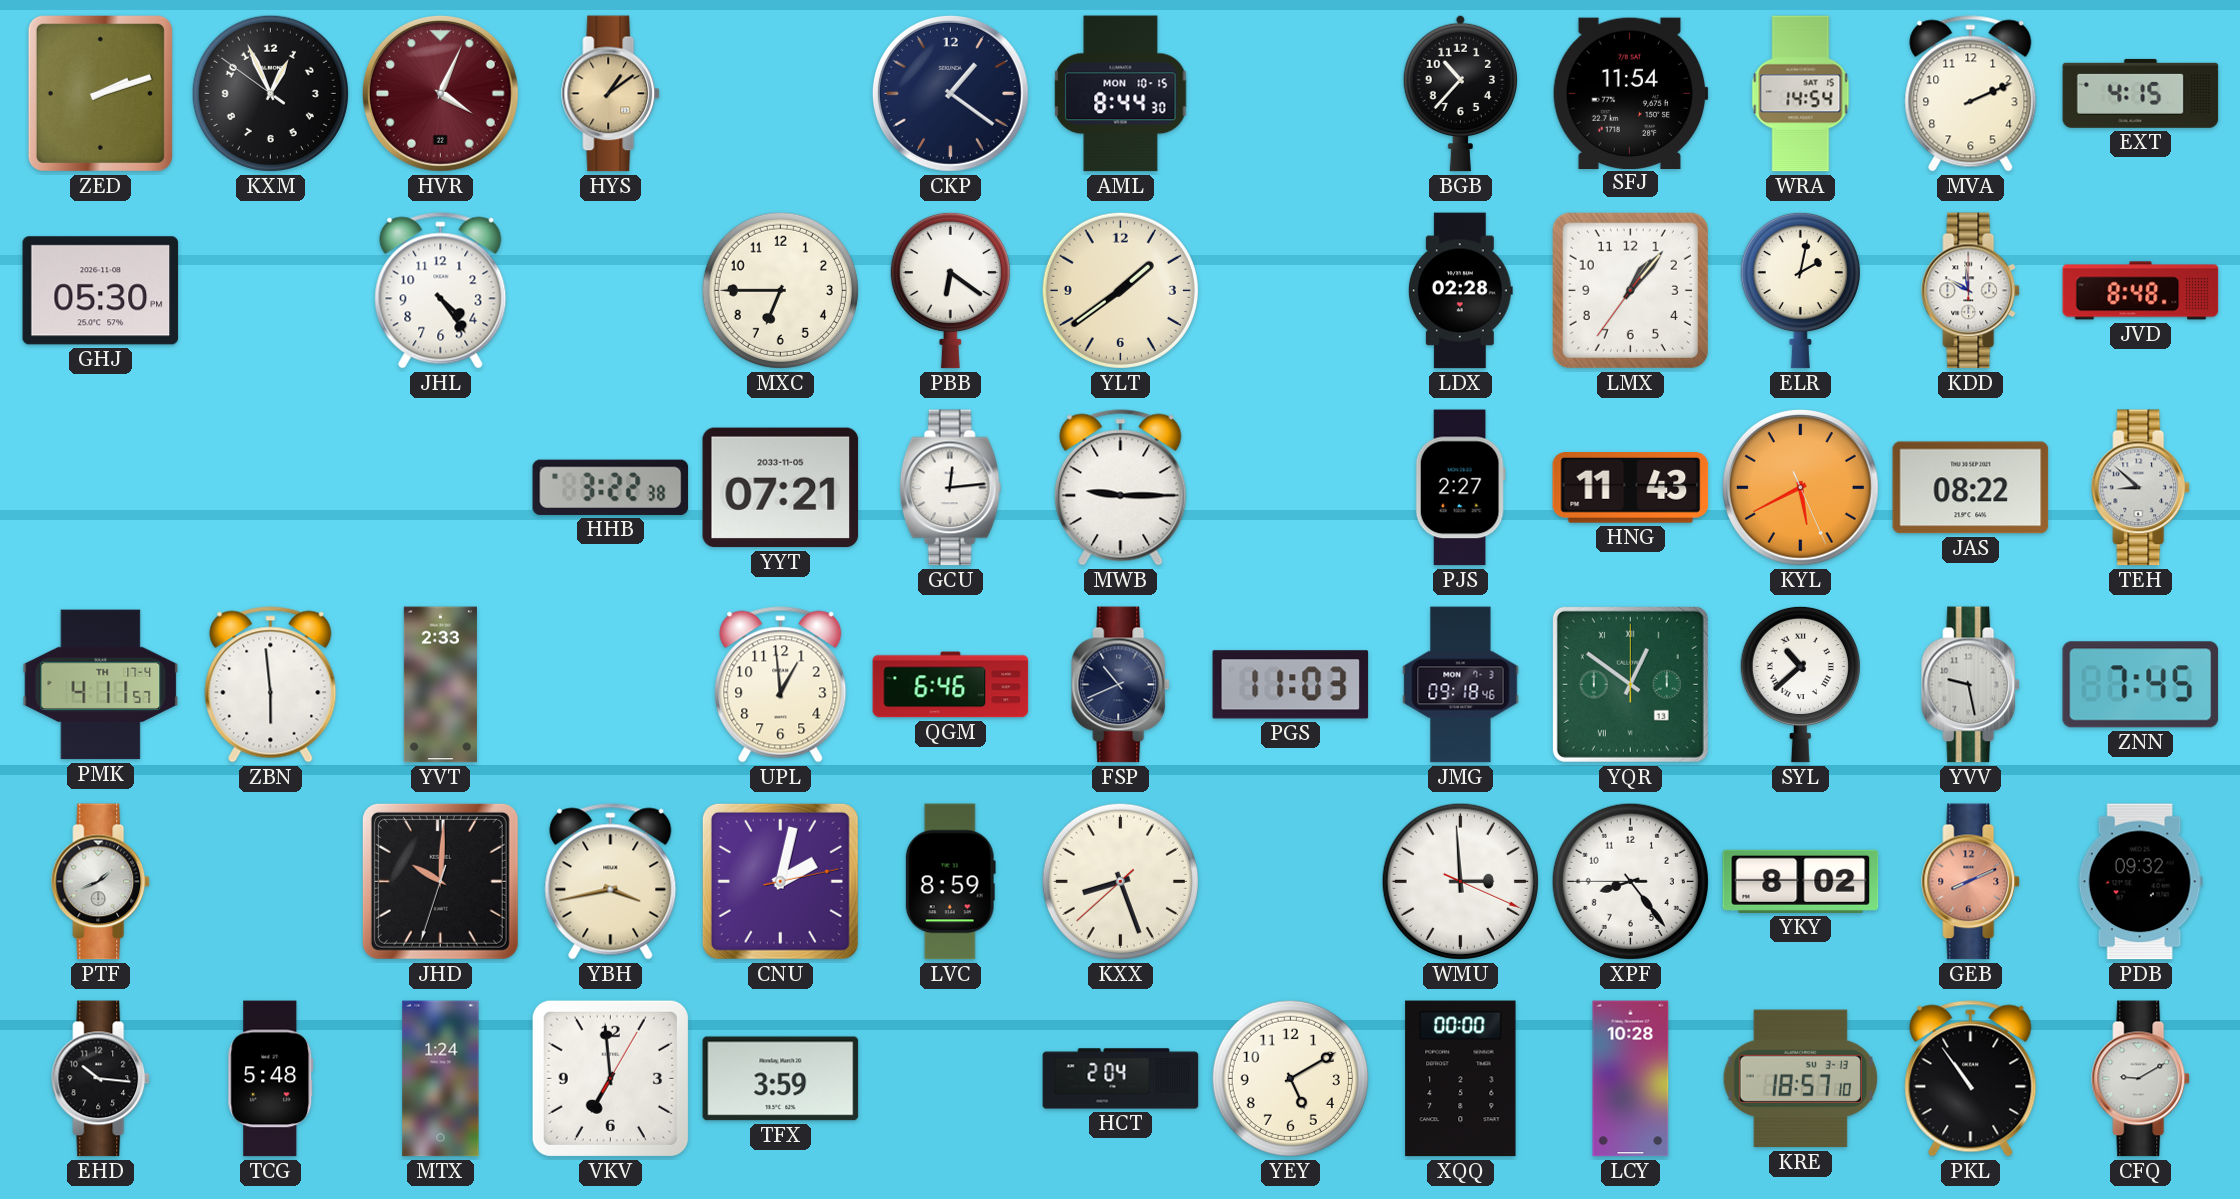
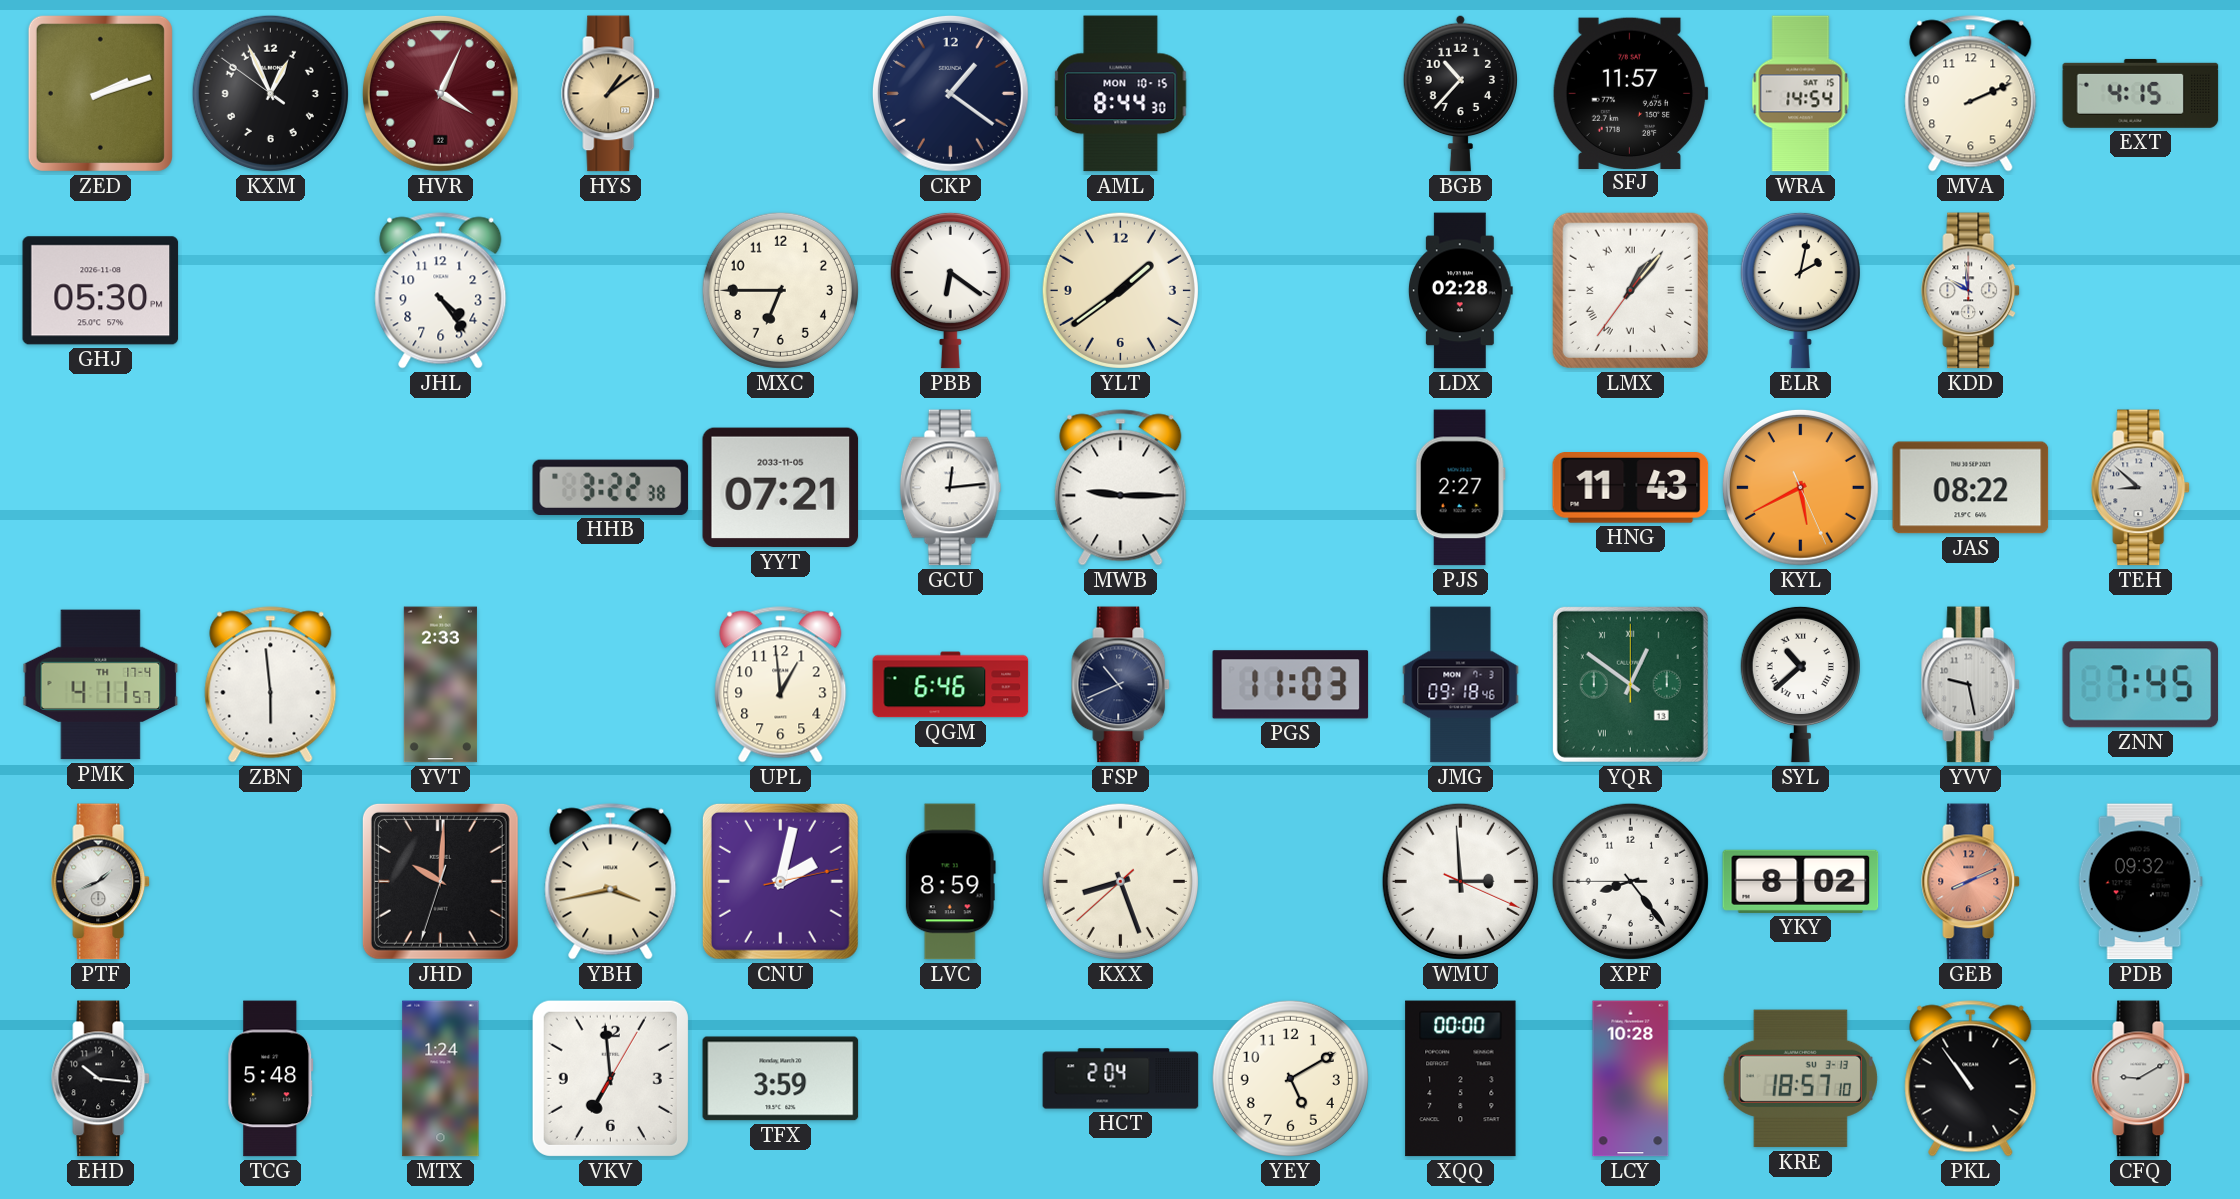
SFJ: 11:54 -> 11:57
LMX numerals: Arabic -> Roman
JVD: 8:48 -> none
